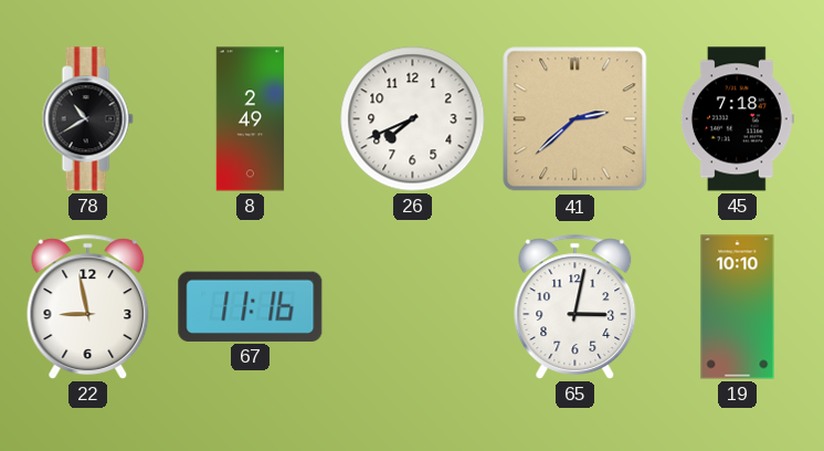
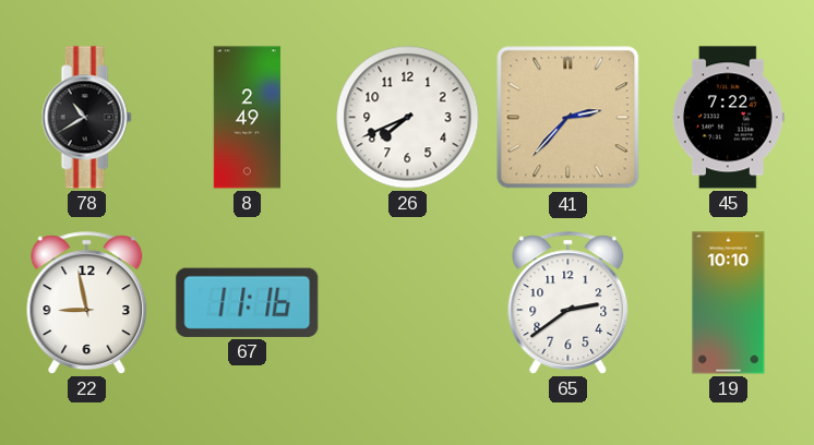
41: 2:38 -> 2:37
45: 7:18 -> 7:22
65: 3:02 -> 2:39
